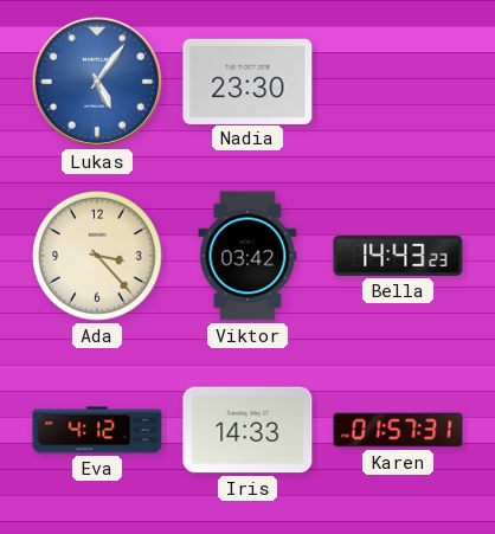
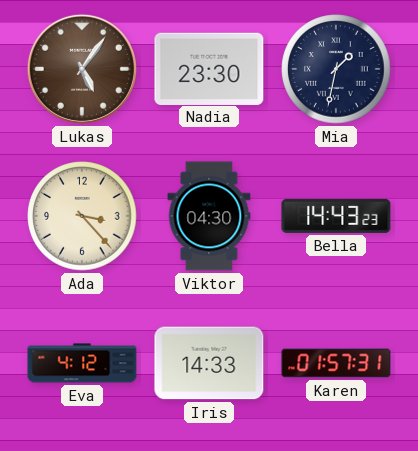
Lukas dial: blue -> brown
Mia: none -> 1:32
Viktor: 03:42 -> 04:30
